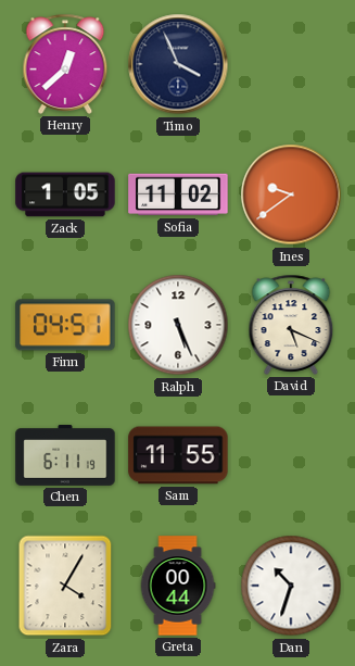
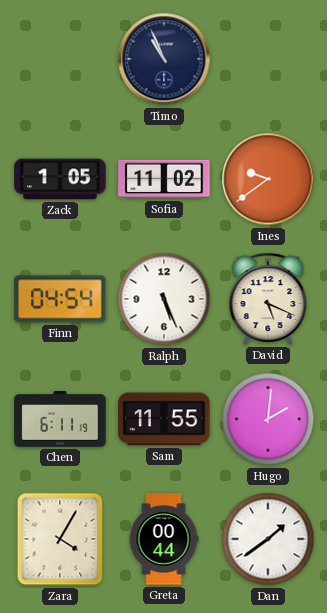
Henry: 12:38 -> none
Timo: 3:56 -> 10:56
Finn: 04:51 -> 04:54
Hugo: none -> 2:01
Dan: 10:33 -> 1:39
